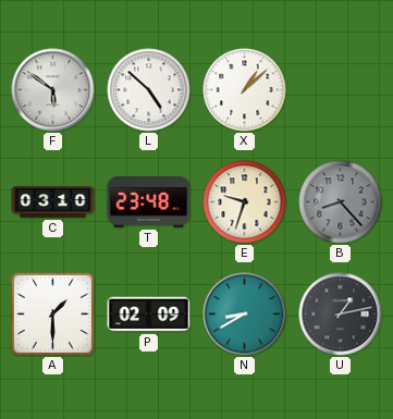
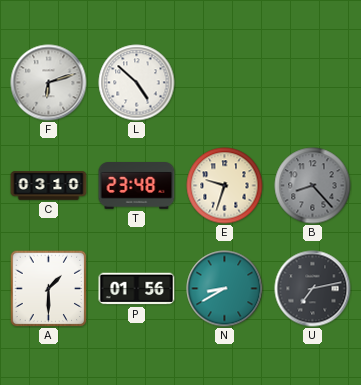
F: 5:51 -> 6:12
X: 1:08 -> none
P: 02:09 -> 01:56
U: 1:13 -> 7:13
